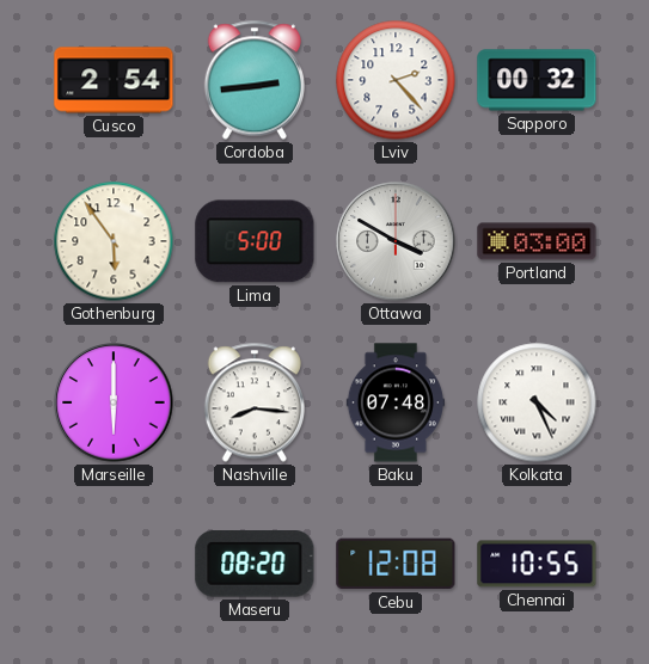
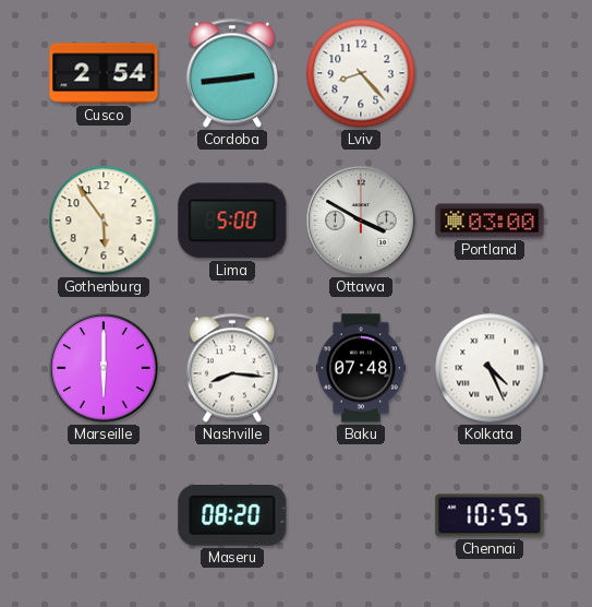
Lviv: 2:23 -> 8:23
Sapporo: 00:32 -> none
Cebu: 12:08 -> none
